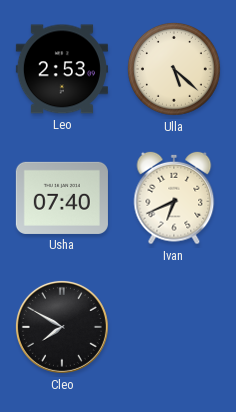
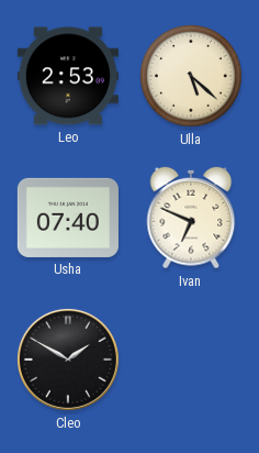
Ivan: 6:41 -> 6:49
Cleo: 7:50 -> 1:50
